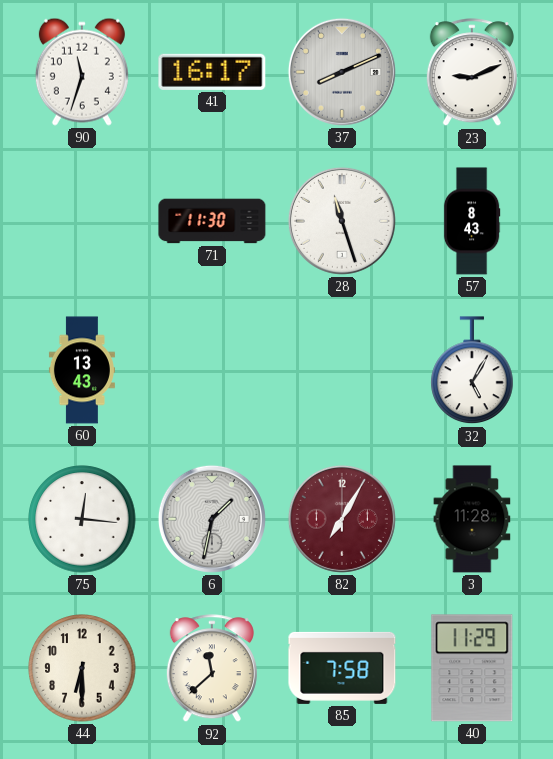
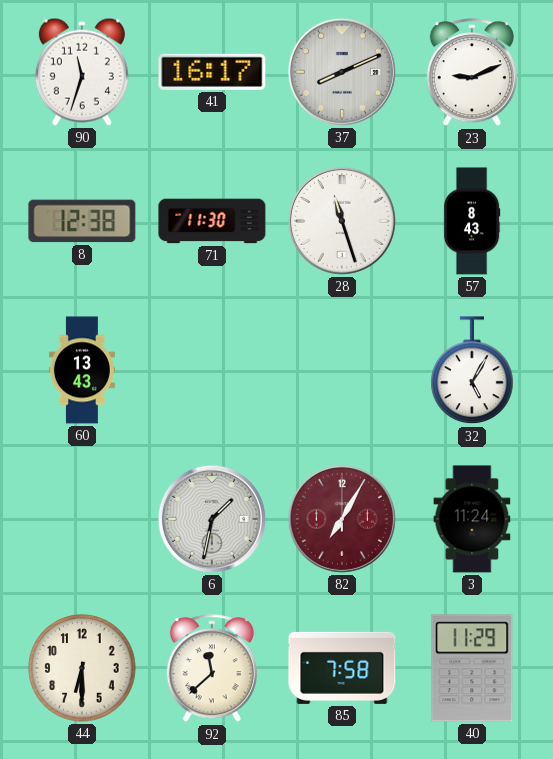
8: none -> 12:38
75: 12:16 -> none
3: 11:28 -> 11:24
